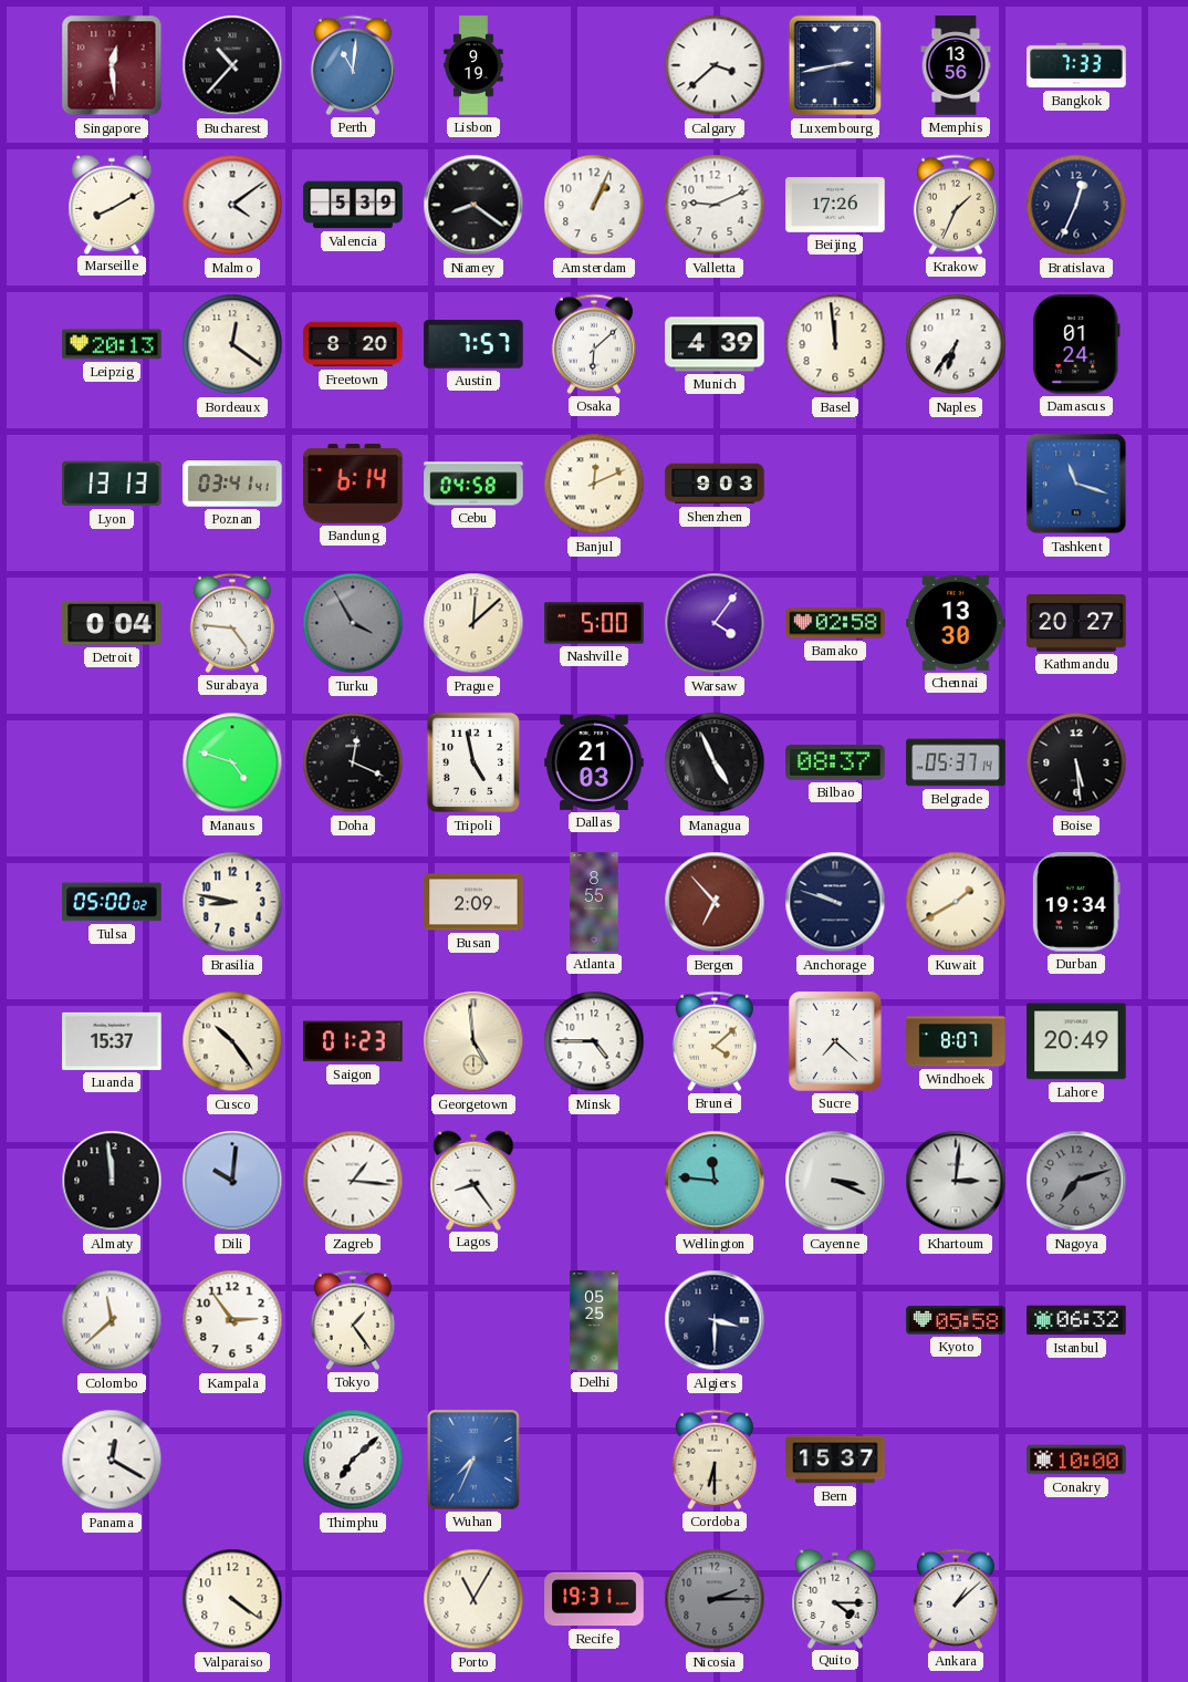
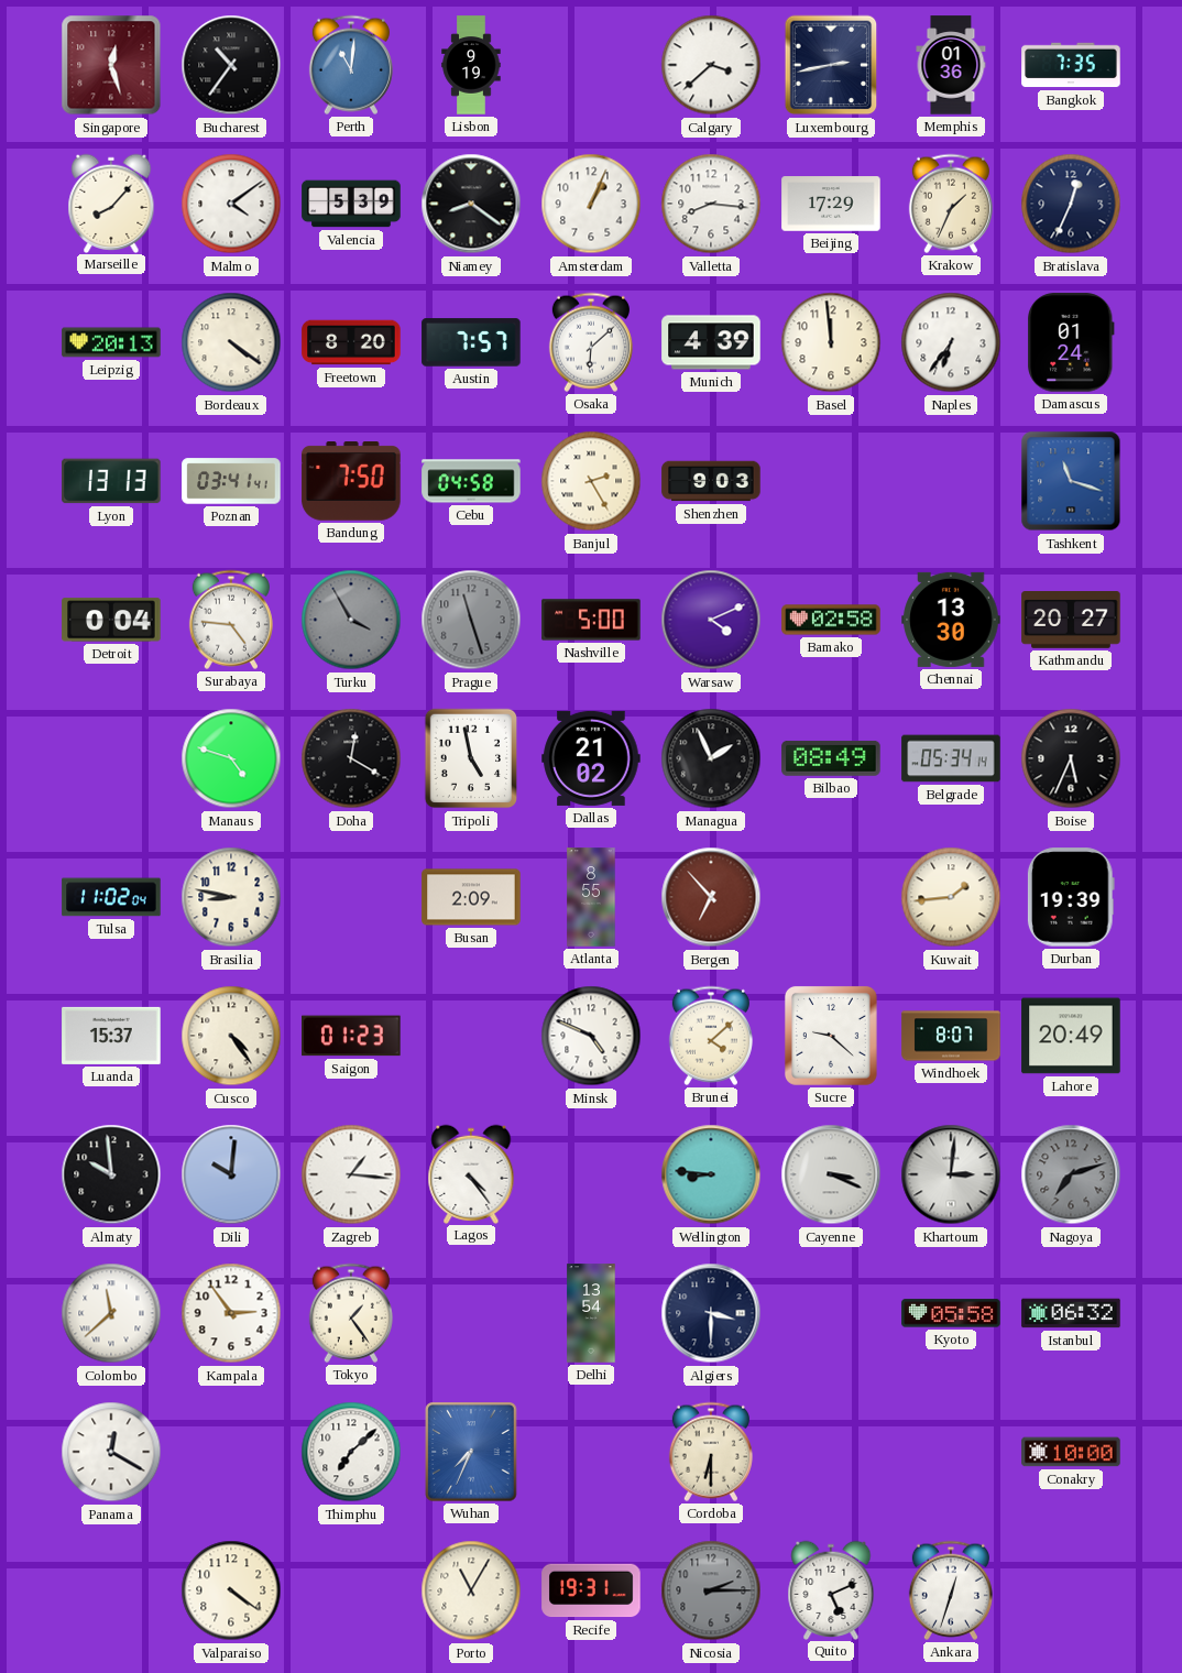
Singapore: 12:29 -> 12:27
Bucharest: 10:37 -> 10:36
Memphis: 13:56 -> 01:36
Bangkok: 7:33 -> 7:35
Marseille: 8:10 -> 8:07
Valletta: 9:11 -> 8:16
Beijing: 17:26 -> 17:29
Bordeaux: 12:21 -> 4:21
Bandung: 6:14 -> 7:50
Banjul: 12:11 -> 2:25
Prague: 12:08 -> 11:27
Prague dial: cream -> grey
Warsaw: 4:06 -> 4:11
Doha: 12:19 -> 12:20
Dallas: 21:03 -> 21:02
Managua: 4:56 -> 1:56
Bilbao: 08:37 -> 08:49
Belgrade: 05:37 -> 05:34
Boise: 5:29 -> 5:34
Tulsa: 05:00 -> 11:02
Anchorage: 9:48 -> none
Kuwait: 1:40 -> 1:44
Durban: 19:34 -> 19:39
Cusco: 10:24 -> 4:24
Georgetown: 4:59 -> none
Minsk: 4:45 -> 4:49
Sucre: 7:22 -> 9:22
Almaty: 11:59 -> 9:59
Lagos: 8:24 -> 4:24
Wellington: 11:46 -> 8:46
Delhi: 05:25 -> 13:54
Bern: 15:37 -> none
Quito: 4:15 -> 5:11
Ankara: 1:08 -> 12:33
